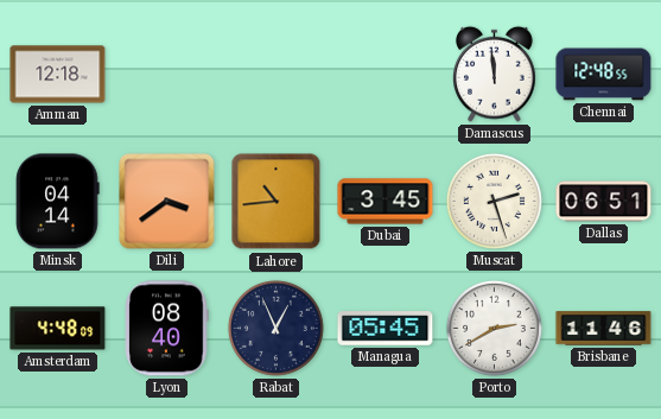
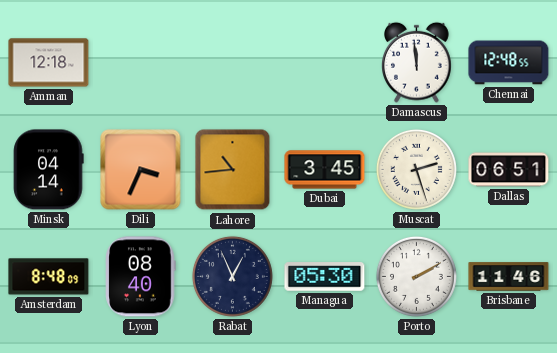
Dili: 3:39 -> 3:34
Amsterdam: 4:48 -> 8:48
Managua: 05:45 -> 05:30
Porto: 2:40 -> 2:10
